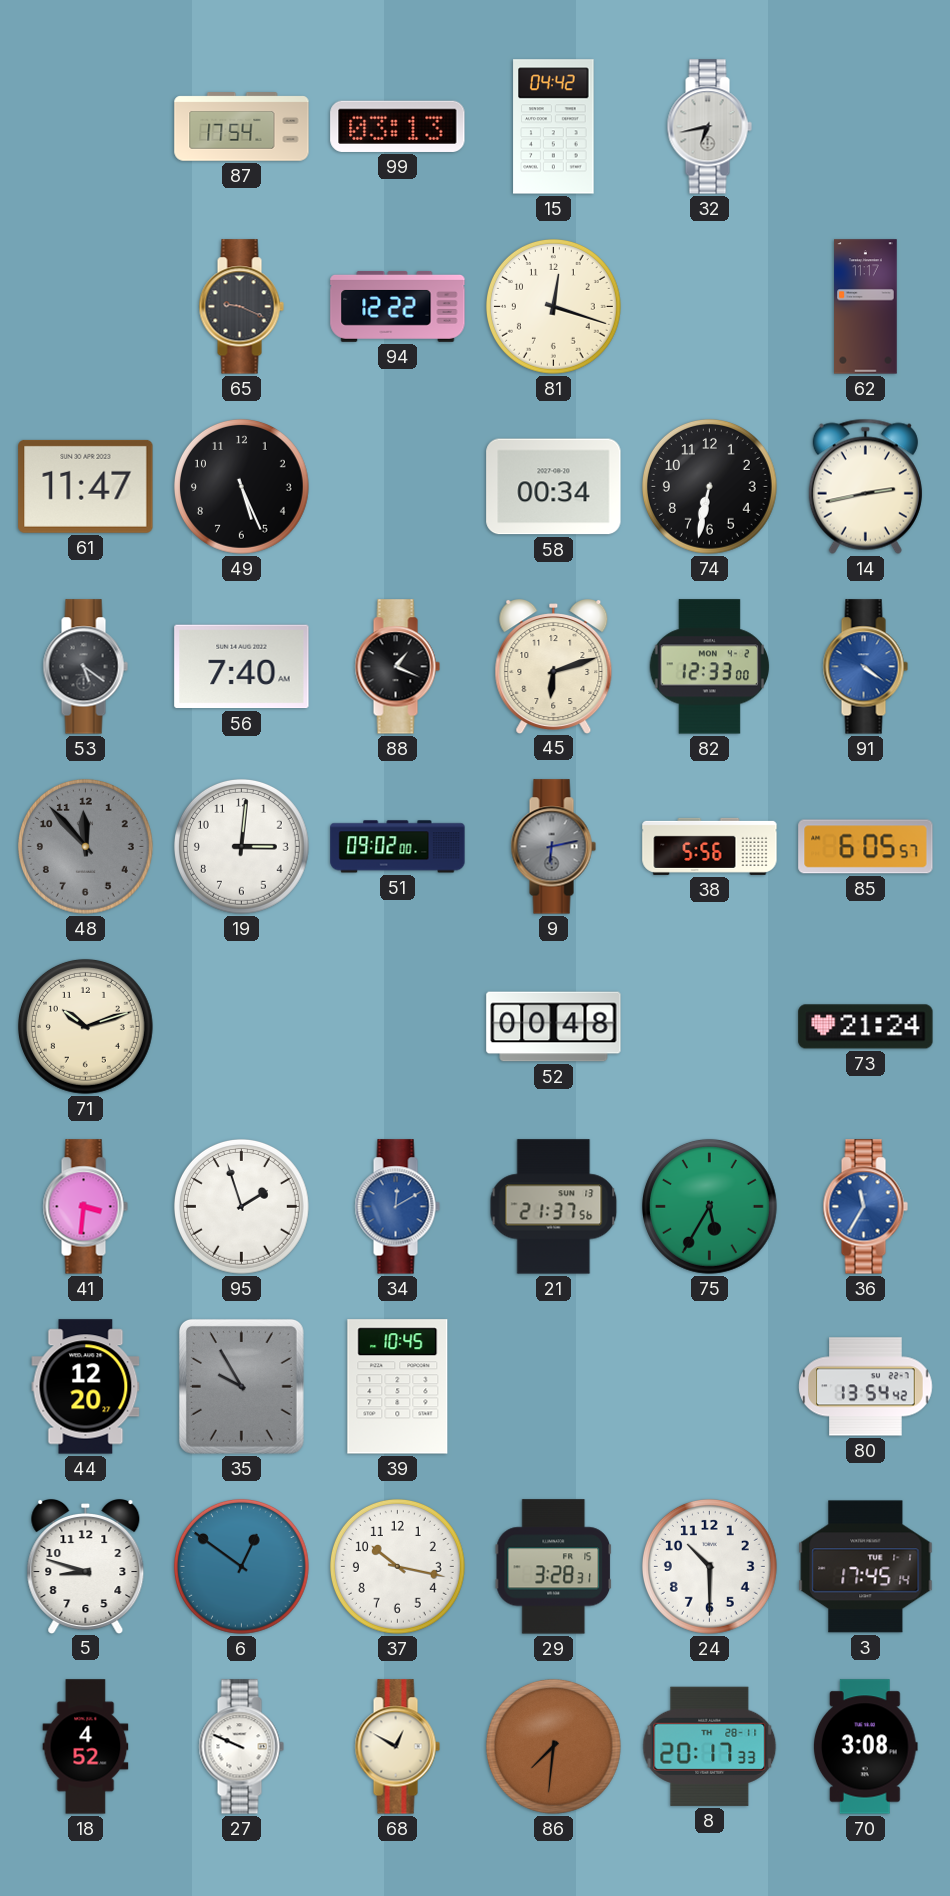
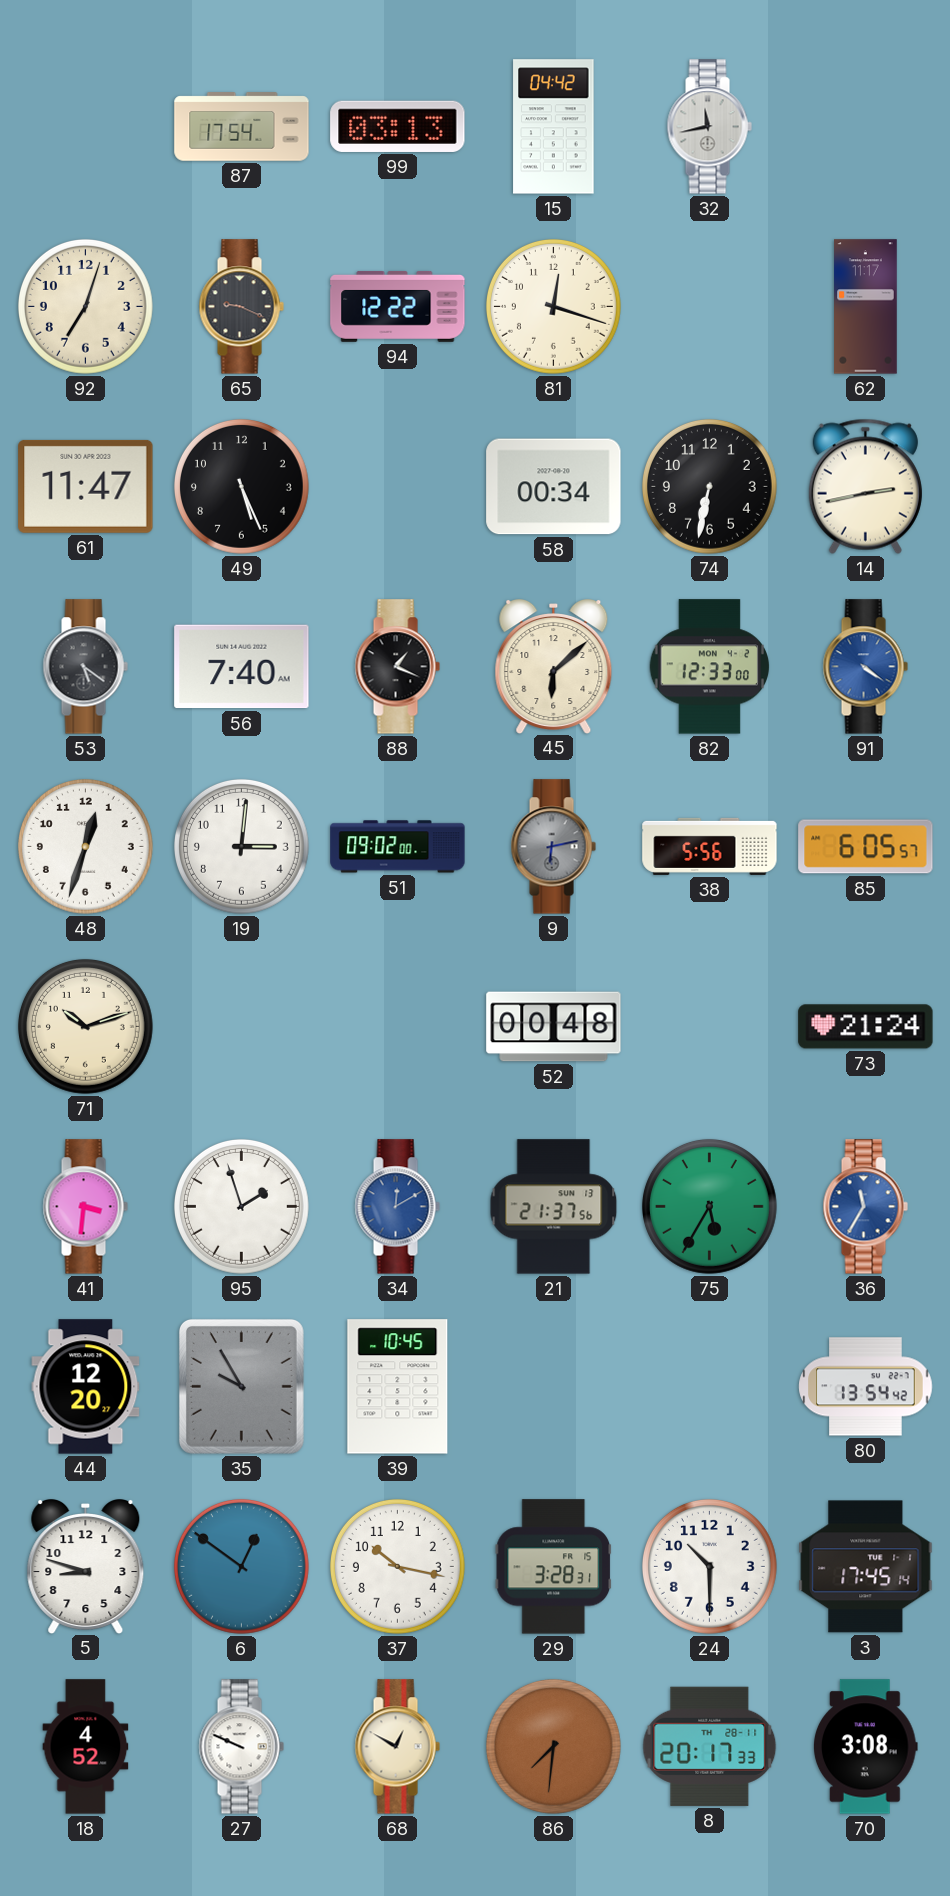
32: 6:43 -> 11:43
92: none -> 7:03
45: 6:12 -> 6:08
48: 11:53 -> 12:33
48 dial: grey -> white
